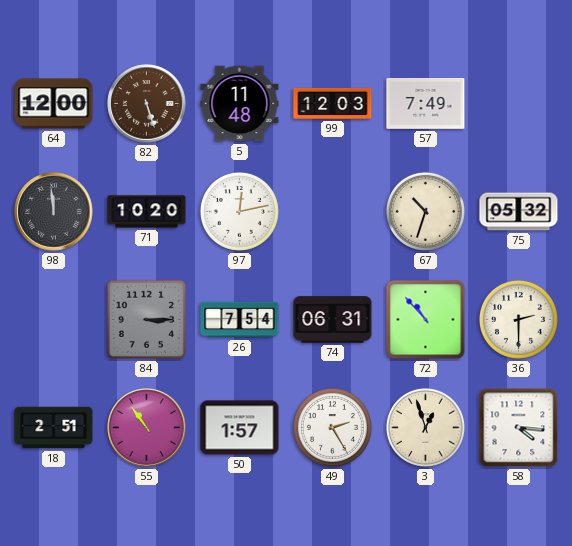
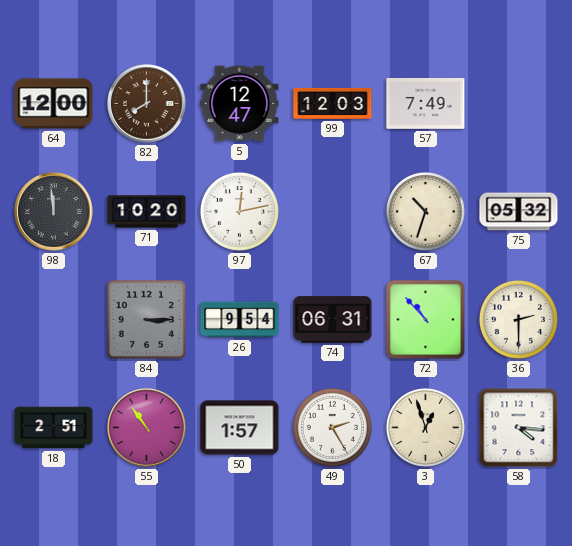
82: 5:27 -> 8:00
5: 11:48 -> 12:47
26: 7:54 -> 9:54
